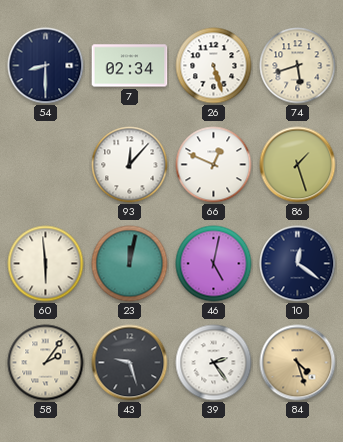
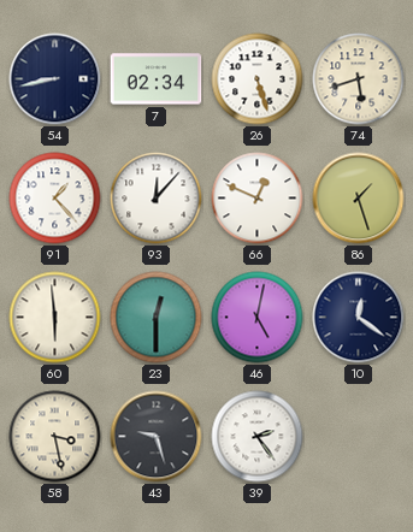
54: 8:30 -> 8:43
91: none -> 1:23
23: 12:02 -> 12:30
58: 2:06 -> 3:28
84: 4:27 -> none
